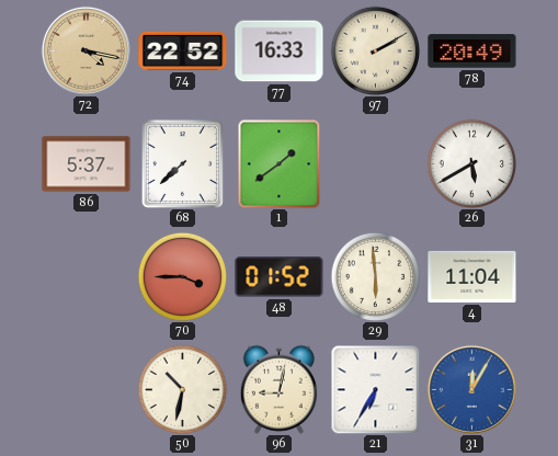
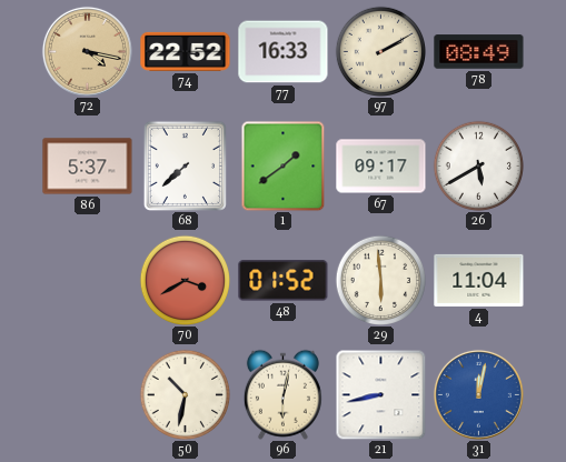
78: 20:49 -> 08:49
67: none -> 09:17
70: 3:45 -> 3:40
96: 9:02 -> 6:02
21: 6:35 -> 8:43
31: 12:05 -> 12:02
